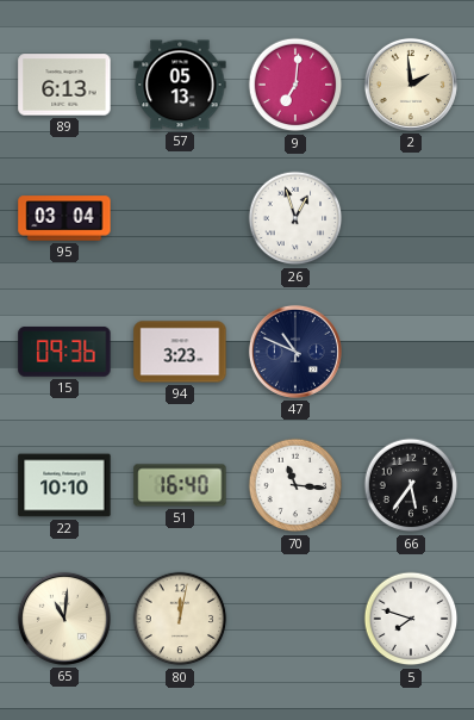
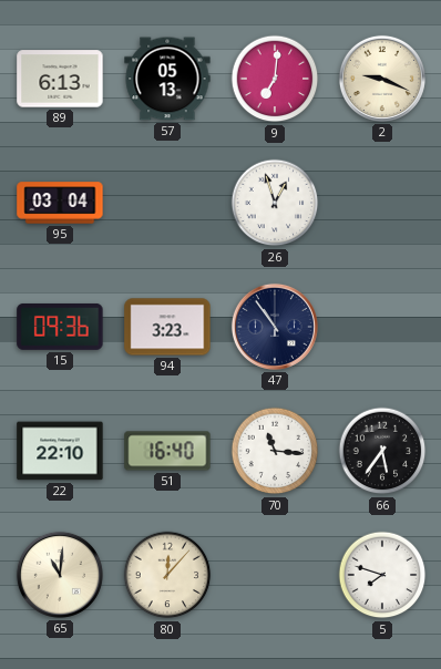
2: 1:59 -> 9:19
47: 10:49 -> 10:54
22: 10:10 -> 22:10
80: 12:02 -> 12:07
